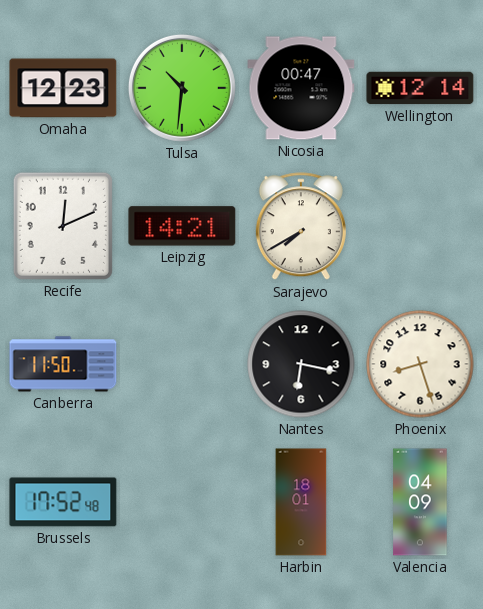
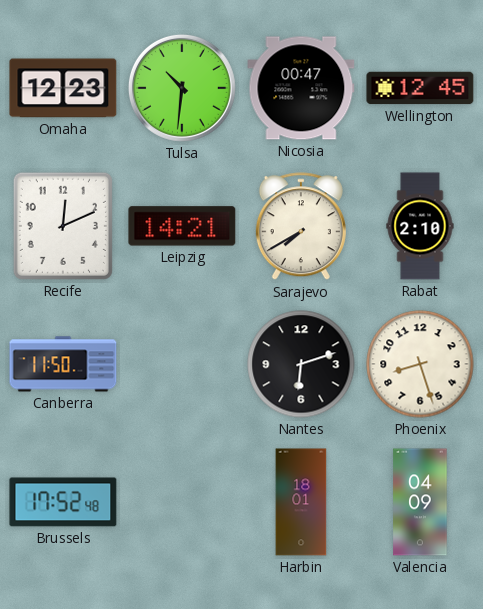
Wellington: 12:14 -> 12:45
Rabat: none -> 2:10
Nantes: 6:17 -> 6:12
